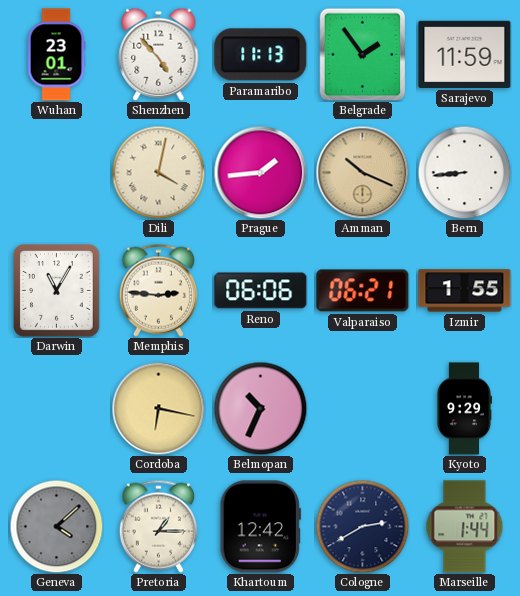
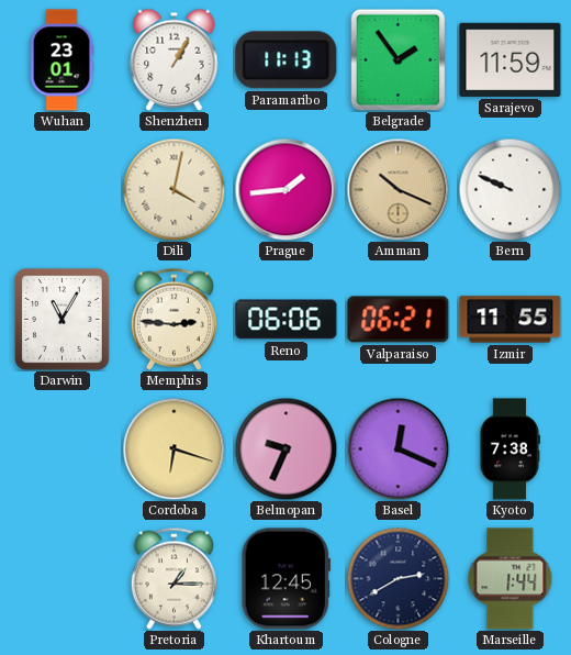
Shenzhen: 4:53 -> 1:05
Bern: 8:44 -> 9:49
Izmir: 1:55 -> 11:55
Cordoba: 6:17 -> 6:18
Belmopan: 10:34 -> 9:34
Basel: none -> 12:19
Kyoto: 9:29 -> 7:38
Geneva: 4:08 -> none
Khartoum: 12:42 -> 12:45
